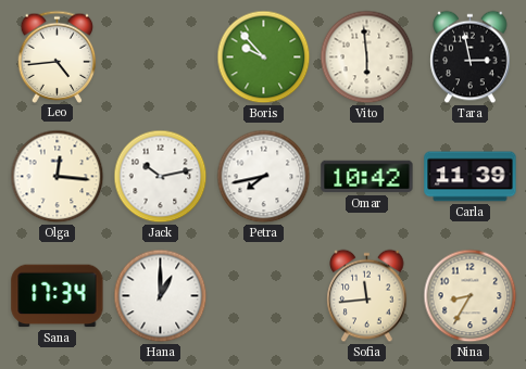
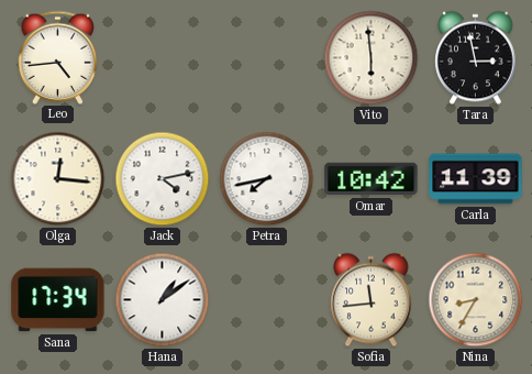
Boris: 9:53 -> none
Jack: 10:13 -> 4:13
Hana: 1:00 -> 1:09
